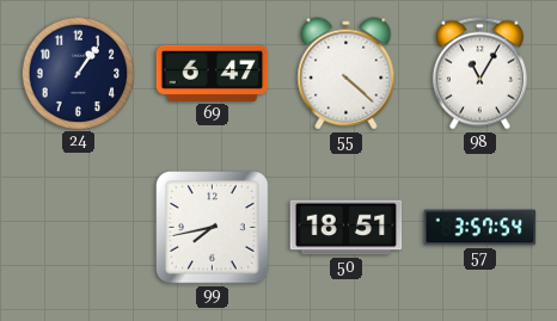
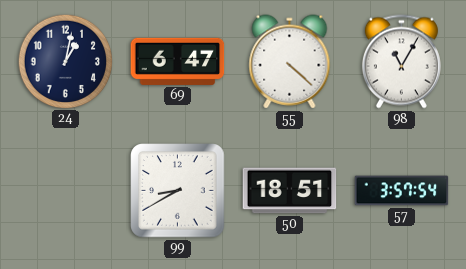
24: 1:06 -> 1:02
99: 7:43 -> 8:40
